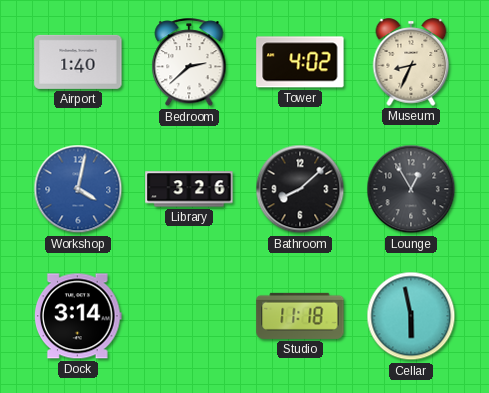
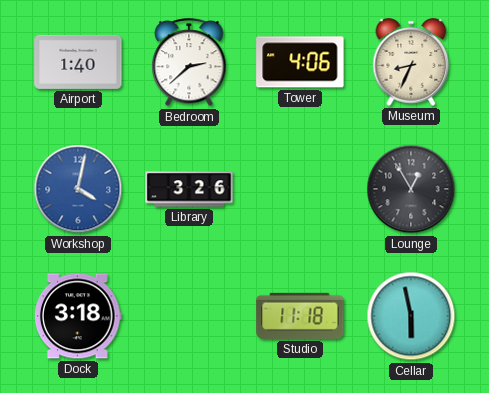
Tower: 4:02 -> 4:06
Bathroom: 8:08 -> none
Dock: 3:14 -> 3:18
